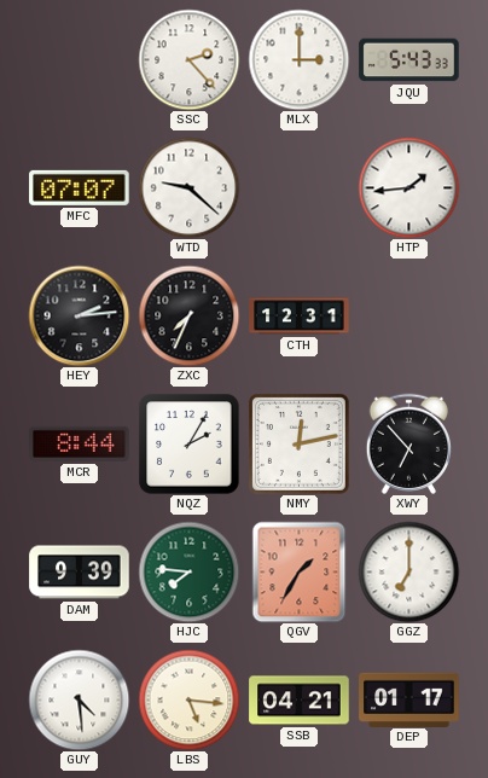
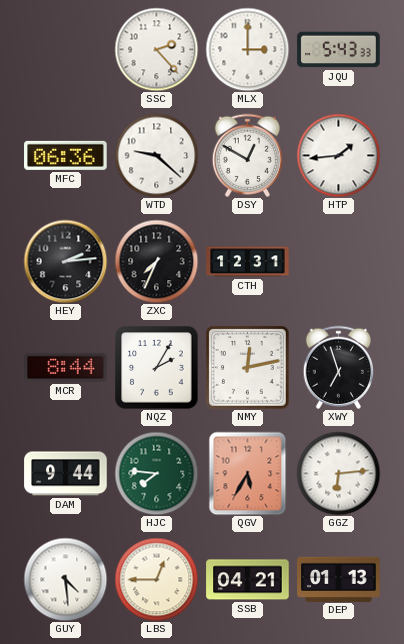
MFC: 07:07 -> 06:36
DSY: none -> 12:50
XWY: 6:53 -> 6:57
DAM: 9:39 -> 9:44
QGV: 1:35 -> 5:35
GGZ: 7:00 -> 6:14
LBS: 5:16 -> 12:45
DEP: 01:17 -> 01:13
